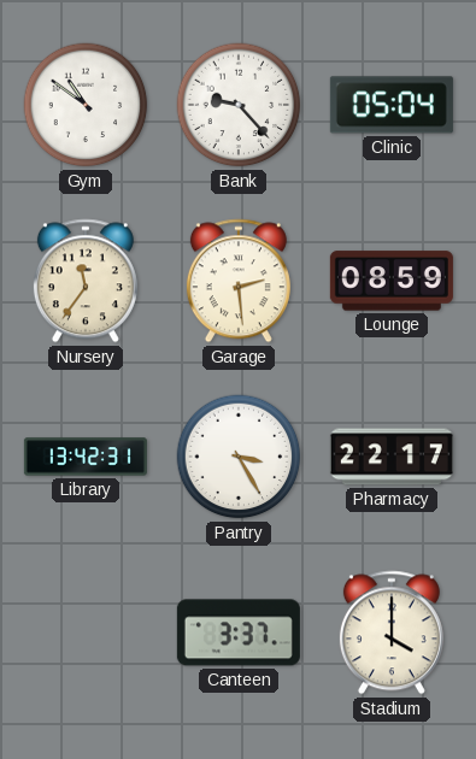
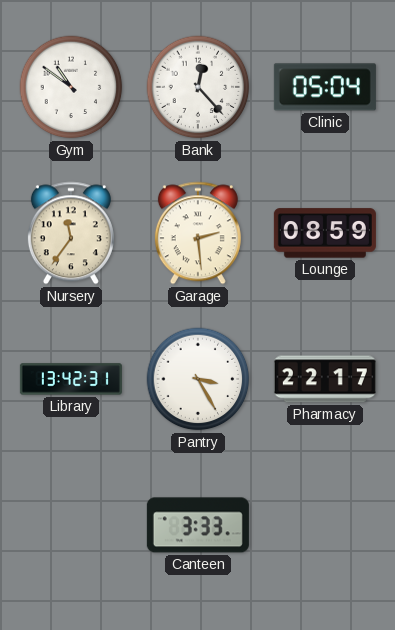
Bank: 9:23 -> 12:23
Canteen: 3:37 -> 3:33
Stadium: 4:00 -> none
